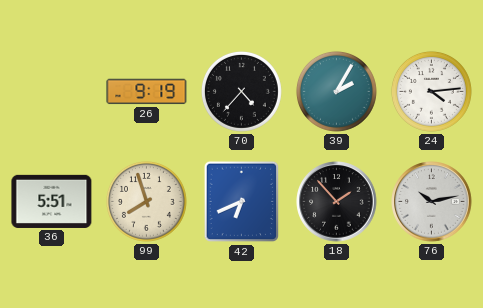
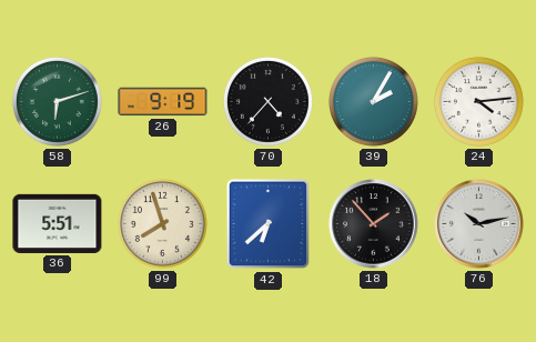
58: none -> 6:12
42: 6:41 -> 6:38
